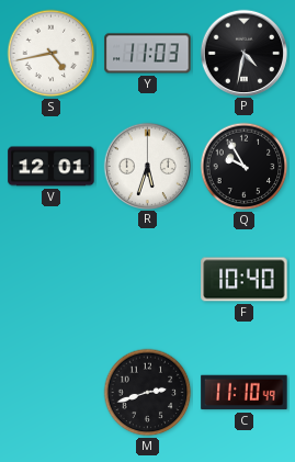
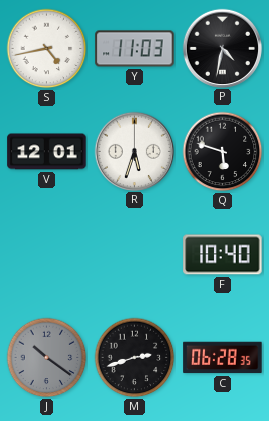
Q: 9:55 -> 5:48
J: none -> 10:21
C: 11:10 -> 06:28
